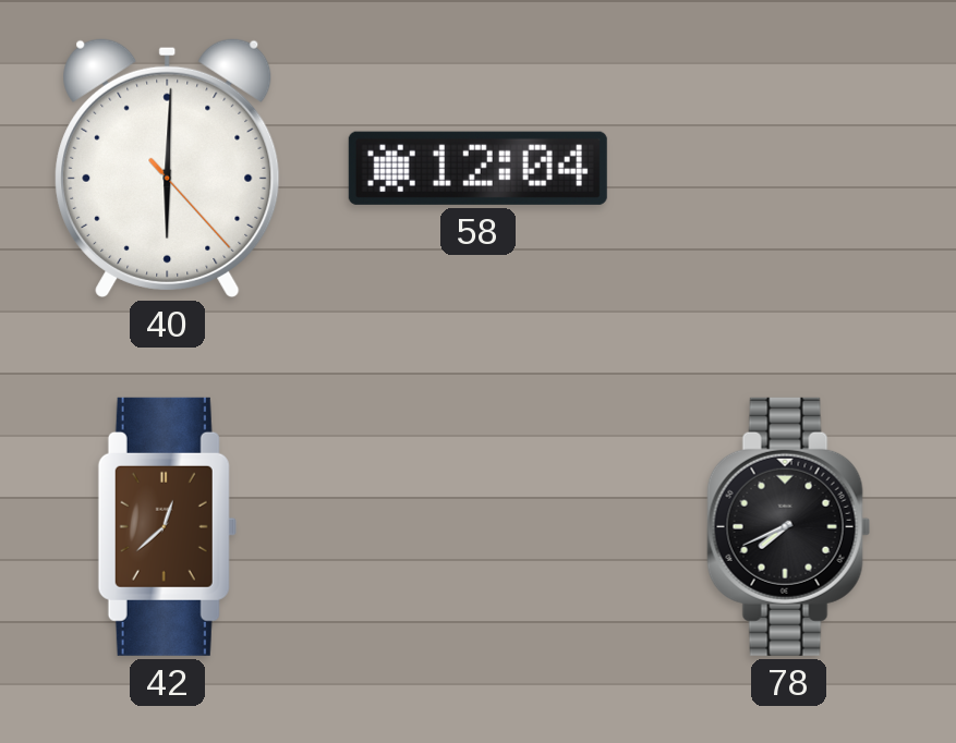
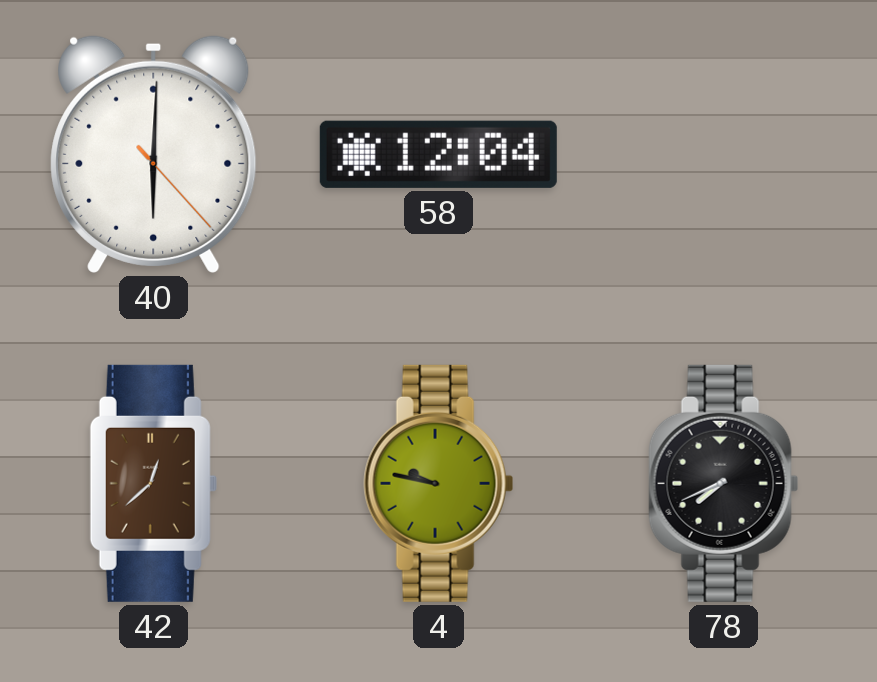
4: none -> 9:47
